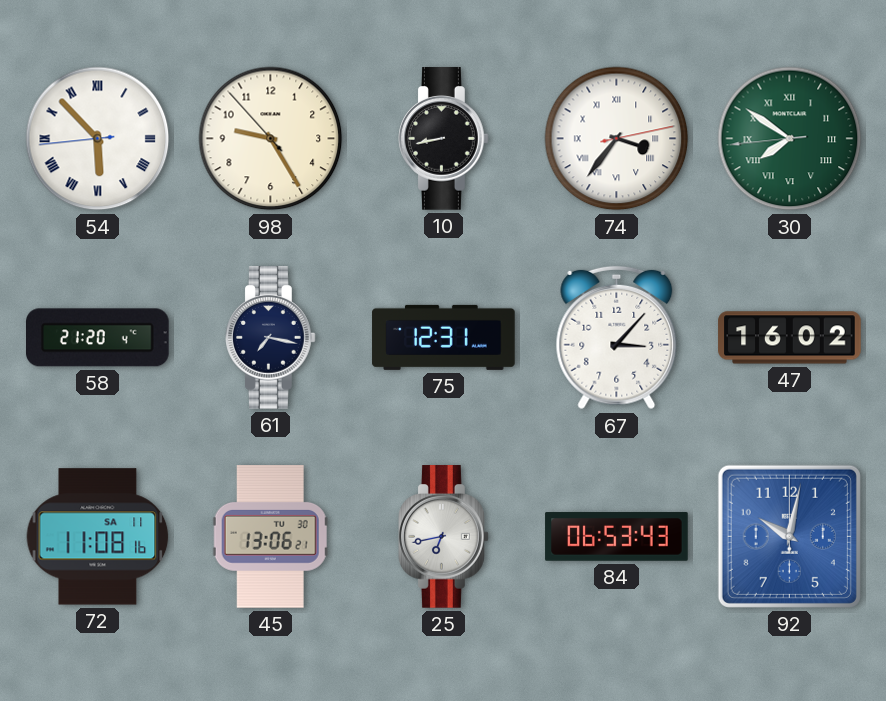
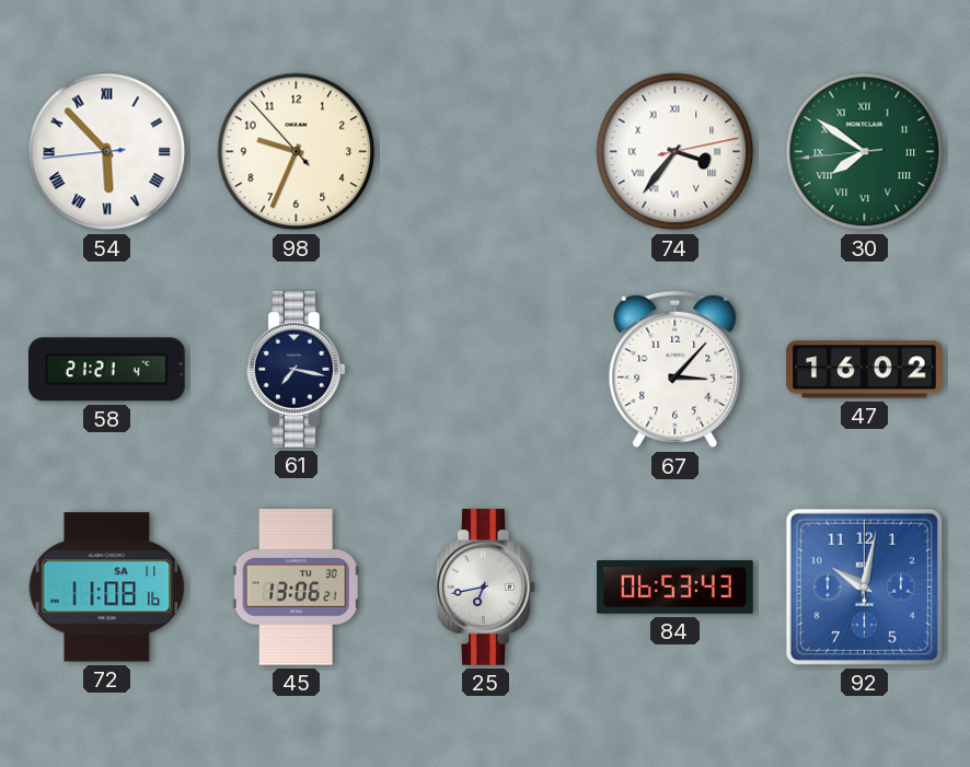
98: 9:24 -> 9:33
10: 8:43 -> none
58: 21:20 -> 21:21
75: 12:31 -> none
